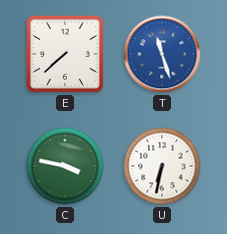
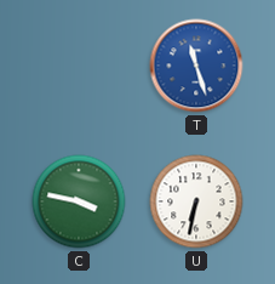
E: 7:38 -> none
